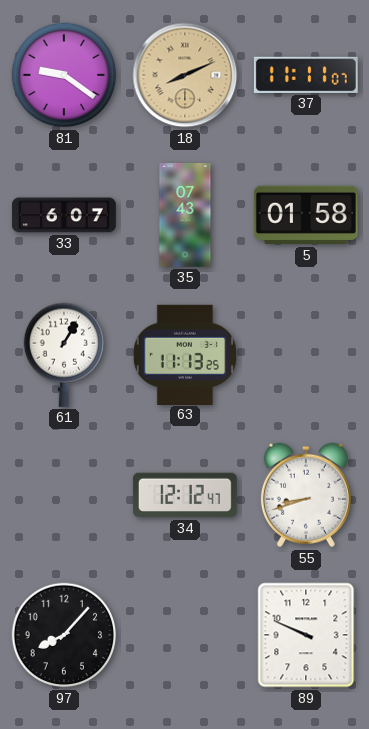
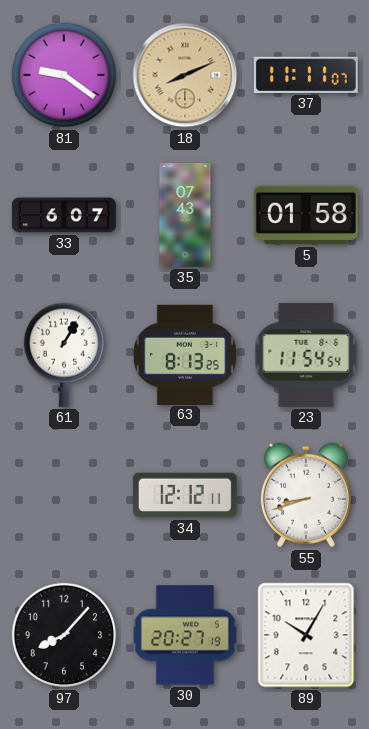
63: 11:13 -> 8:13
23: none -> 11:54
34: 12:12:47 -> 12:12:11
30: none -> 20:27
89: 9:49 -> 10:05
